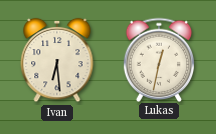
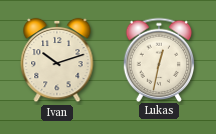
Ivan: 6:29 -> 10:12
